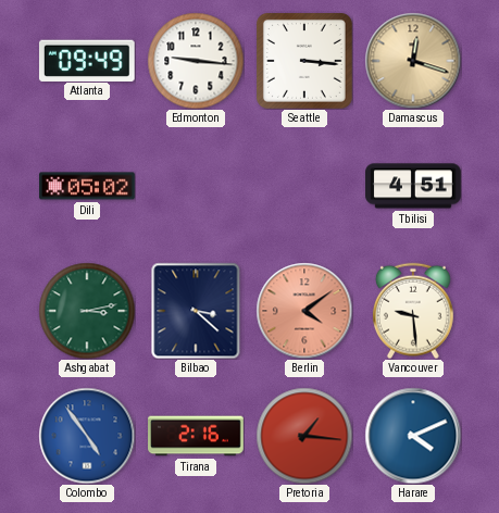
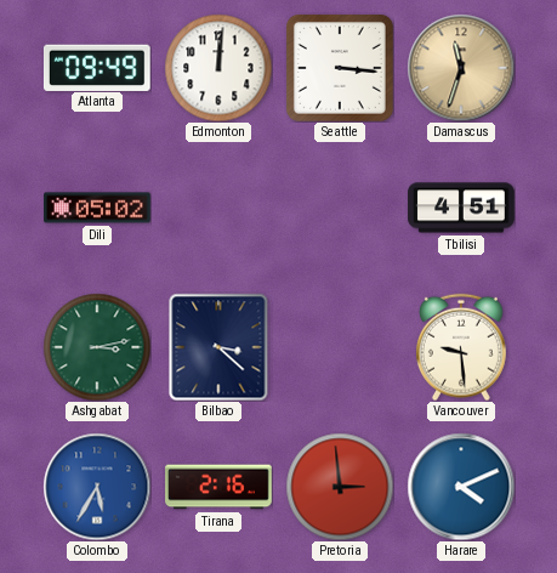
Edmonton: 9:16 -> 12:01
Damascus: 12:18 -> 11:33
Berlin: 4:09 -> none
Colombo: 4:54 -> 5:35
Pretoria: 1:16 -> 2:59
